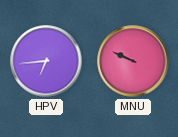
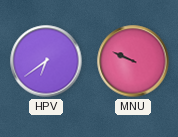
HPV: 6:44 -> 6:39
